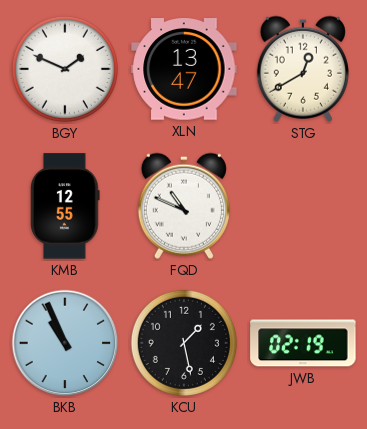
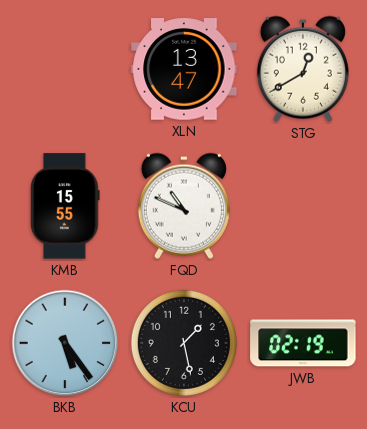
BGY: 1:49 -> none
KMB: 12:55 -> 15:55
BKB: 10:56 -> 5:24
